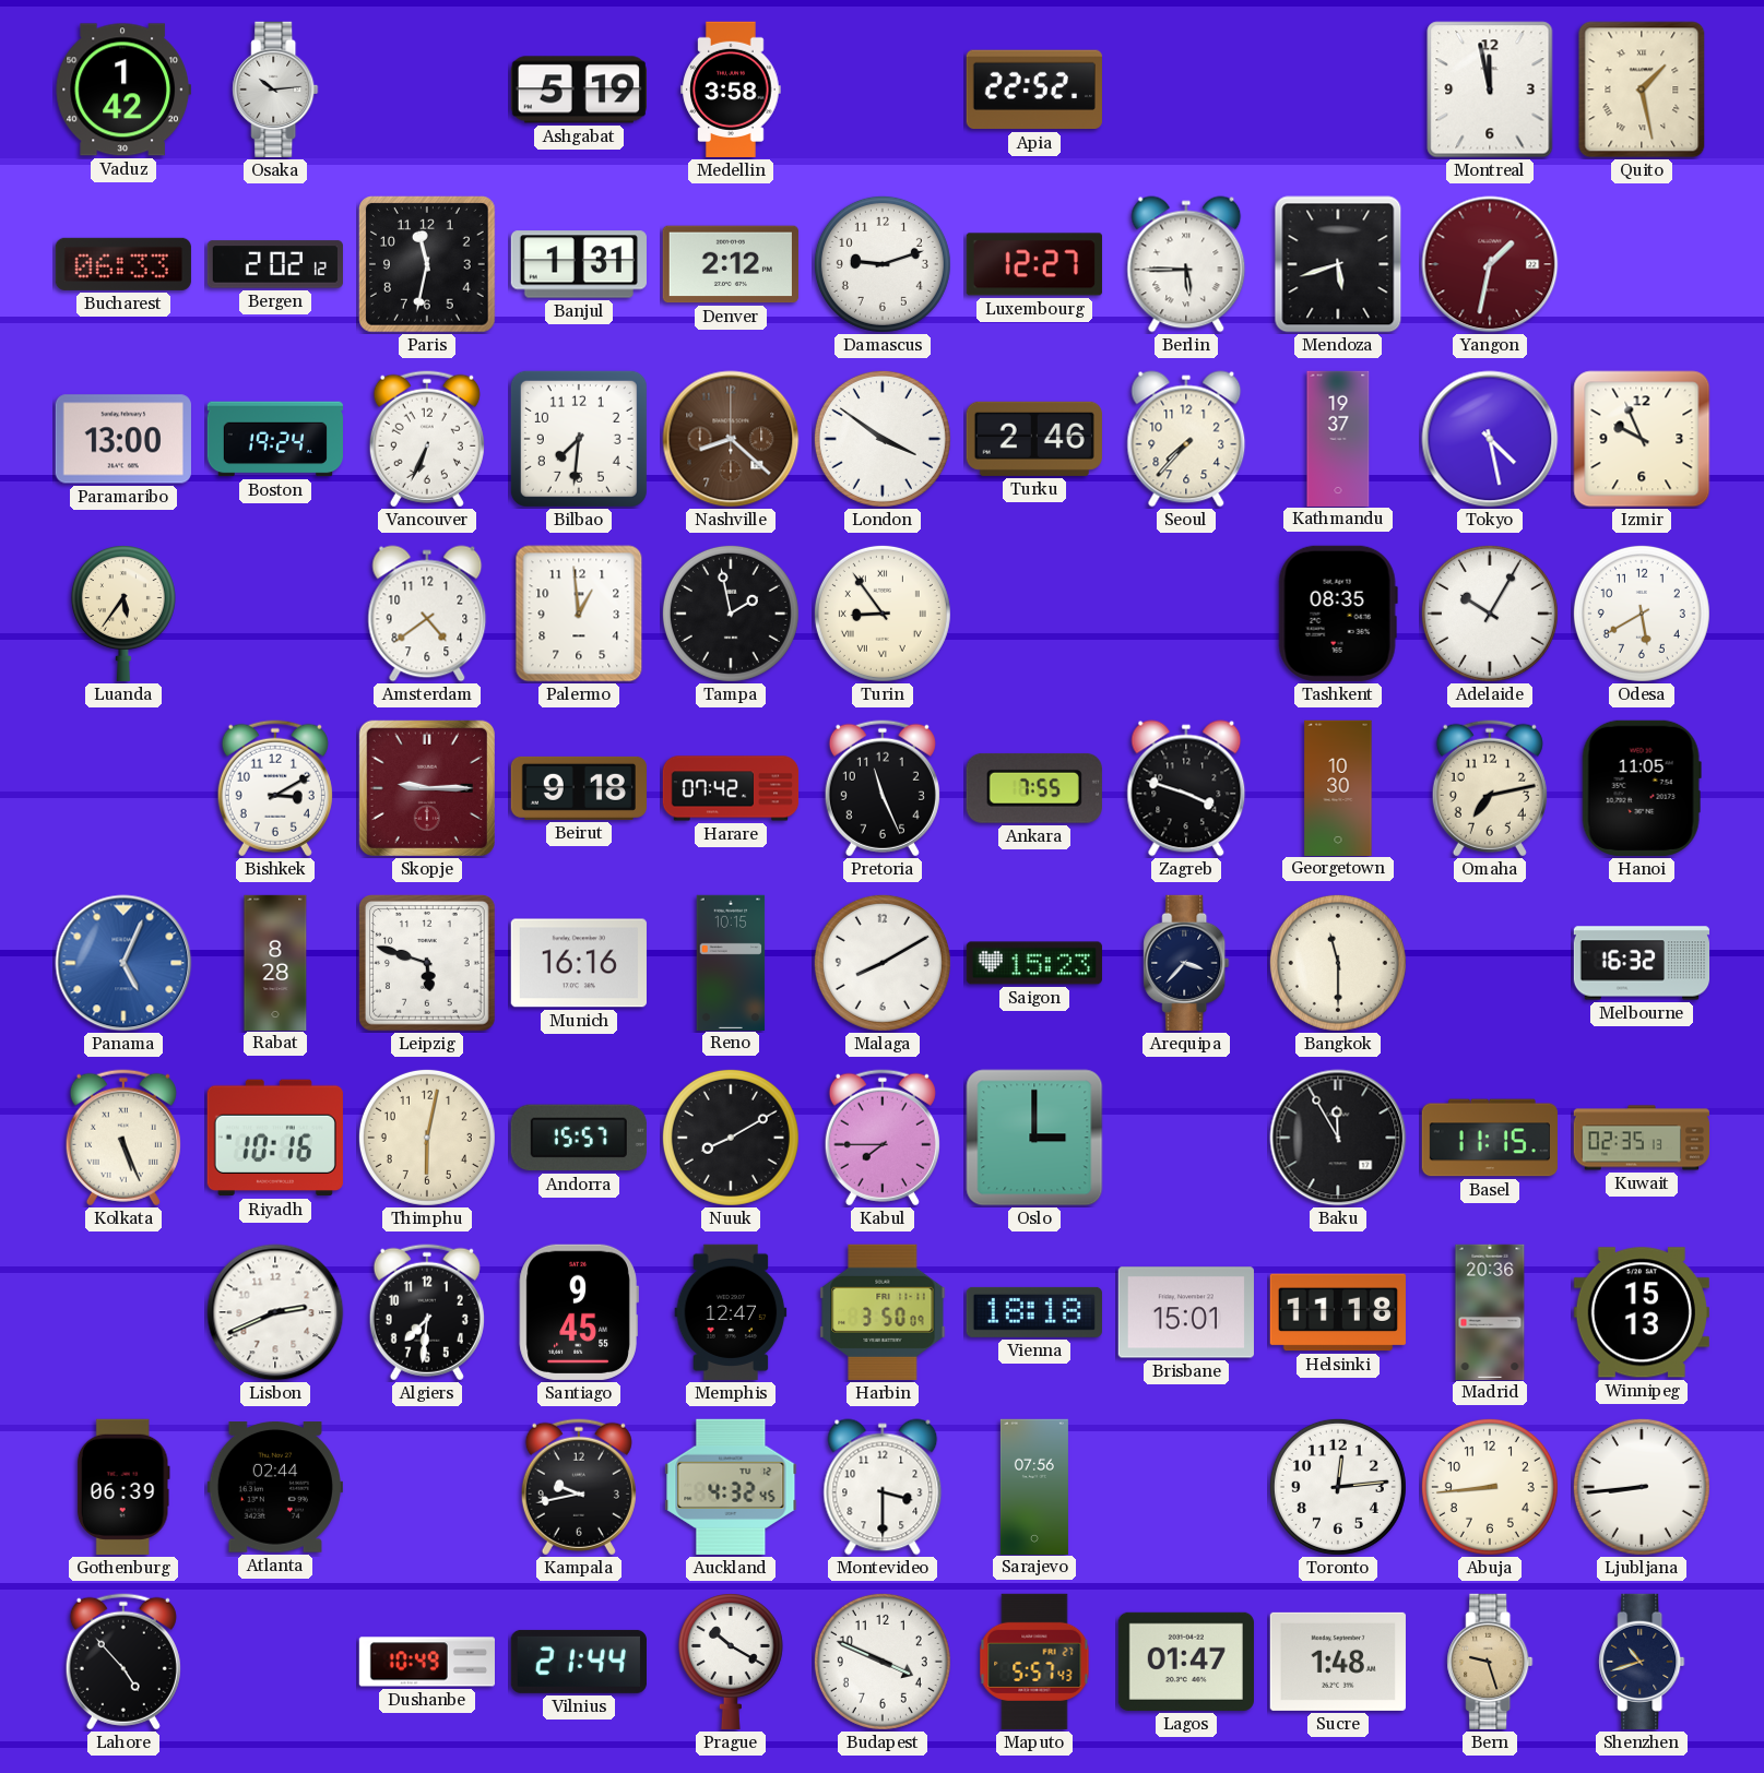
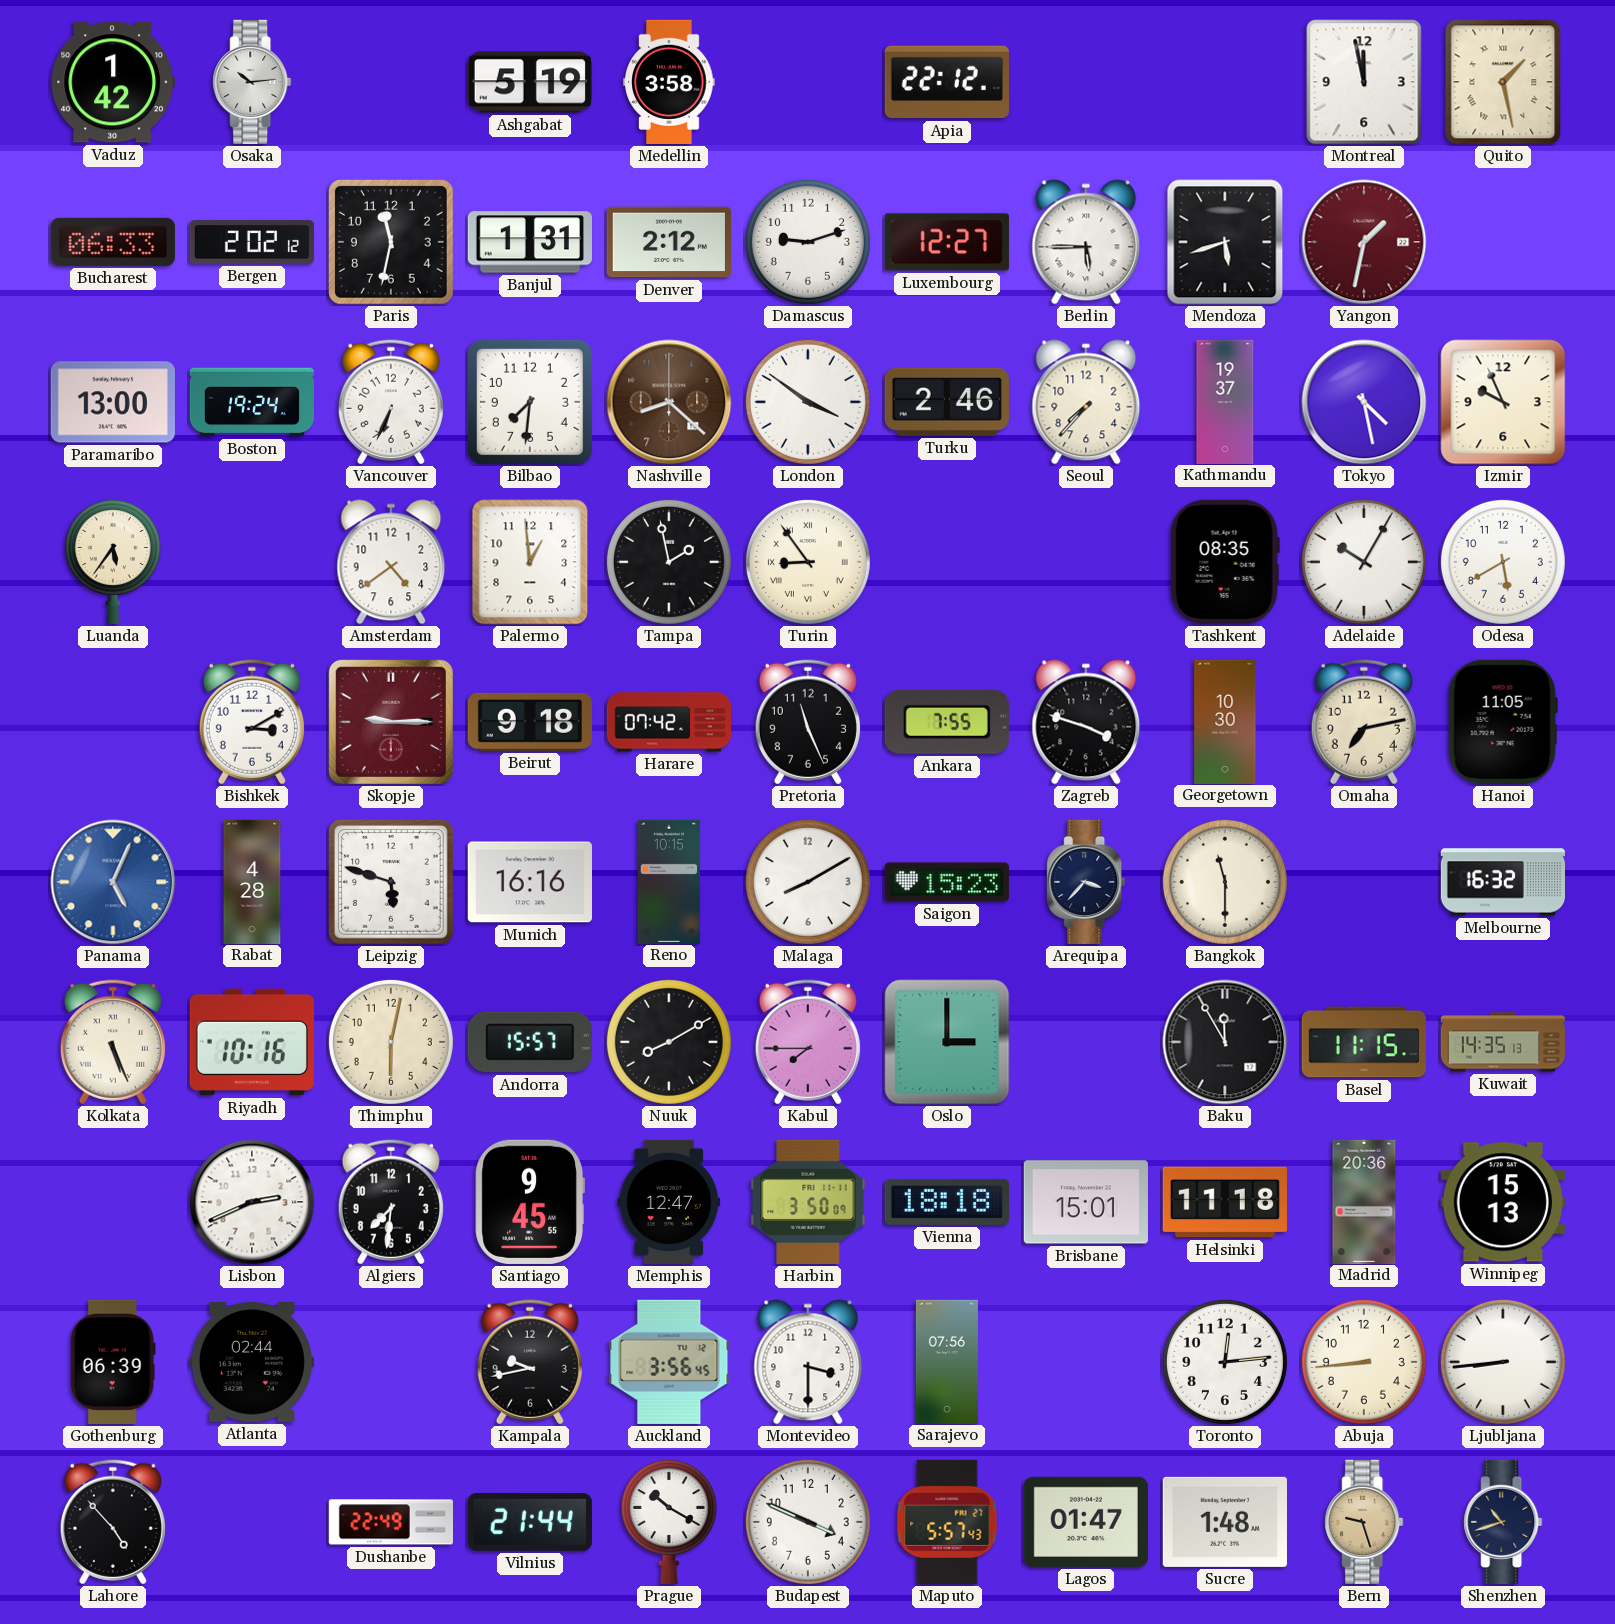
Apia: 22:52 -> 22:12
Rabat: 8:28 -> 4:28
Kuwait: 02:35 -> 14:35
Auckland: 4:32 -> 3:56
Dushanbe: 10:49 -> 22:49
